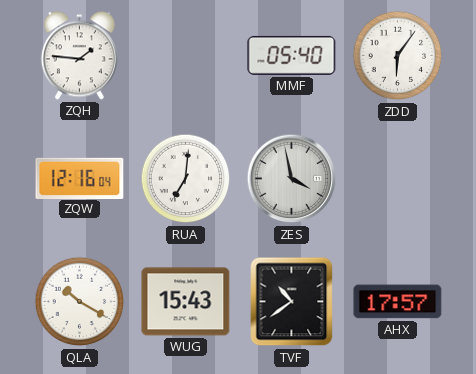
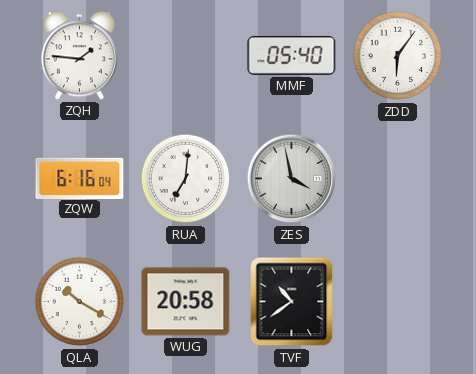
ZQW: 12:16 -> 6:16
WUG: 15:43 -> 20:58
AHX: 17:57 -> none
